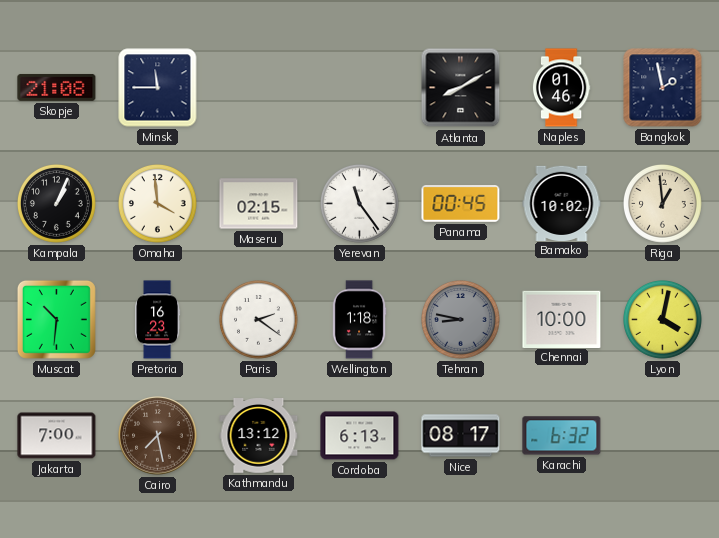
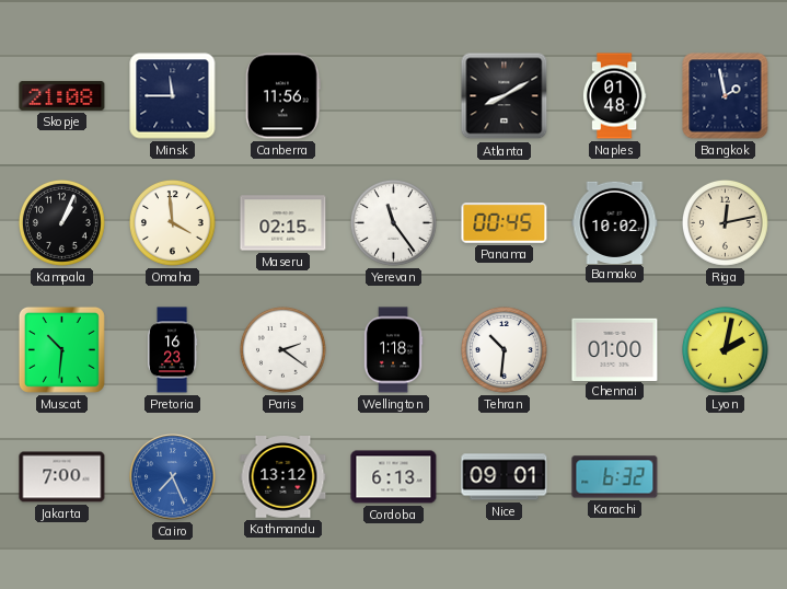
Canberra: none -> 11:56
Naples: 01:46 -> 01:48
Riga: 12:59 -> 12:13
Tehran: 8:47 -> 10:31
Tehran dial: grey -> white
Chennai: 10:00 -> 01:00
Lyon: 4:02 -> 2:02
Cairo: 7:28 -> 7:26
Cairo dial: brown -> blue
Nice: 08:17 -> 09:01
